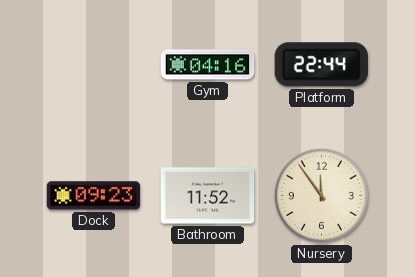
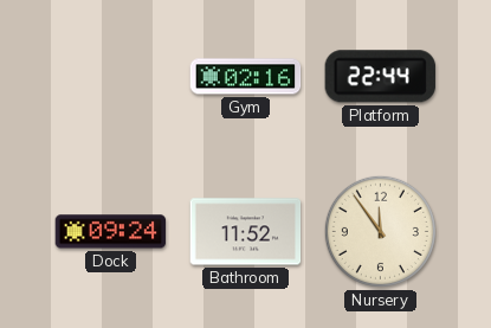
Gym: 04:16 -> 02:16
Dock: 09:23 -> 09:24
